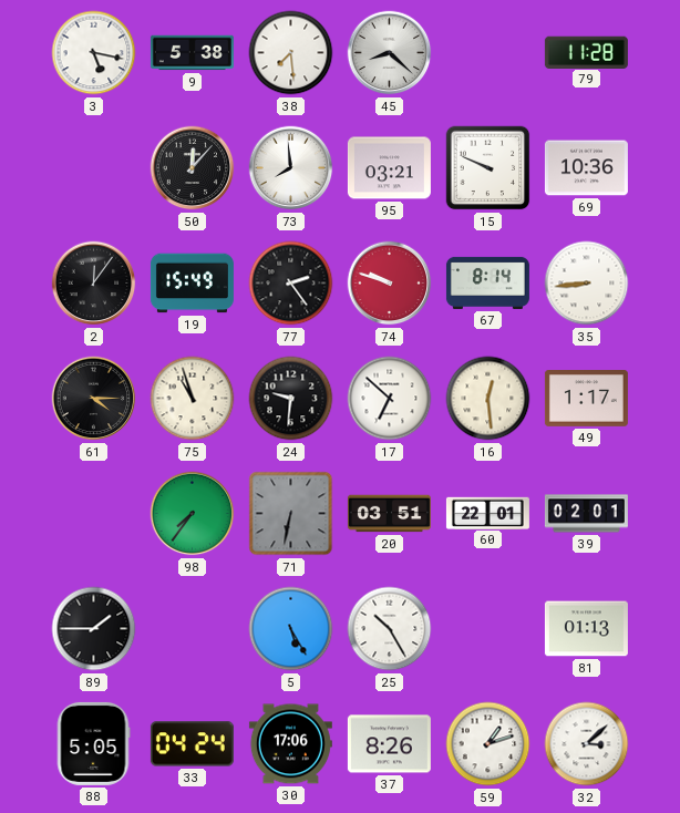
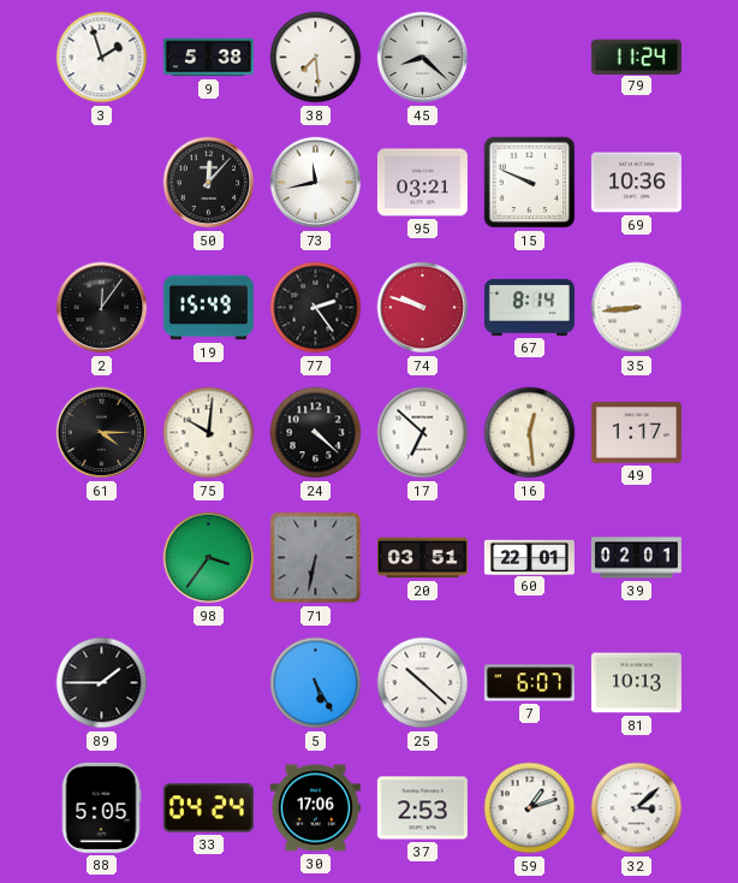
3: 5:17 -> 1:57
79: 11:28 -> 11:24
73: 7:59 -> 11:43
75: 10:57 -> 10:01
24: 9:31 -> 4:22
98: 7:36 -> 3:36
25: 10:25 -> 10:22
7: none -> 6:07
81: 01:13 -> 10:13
37: 8:26 -> 2:53
